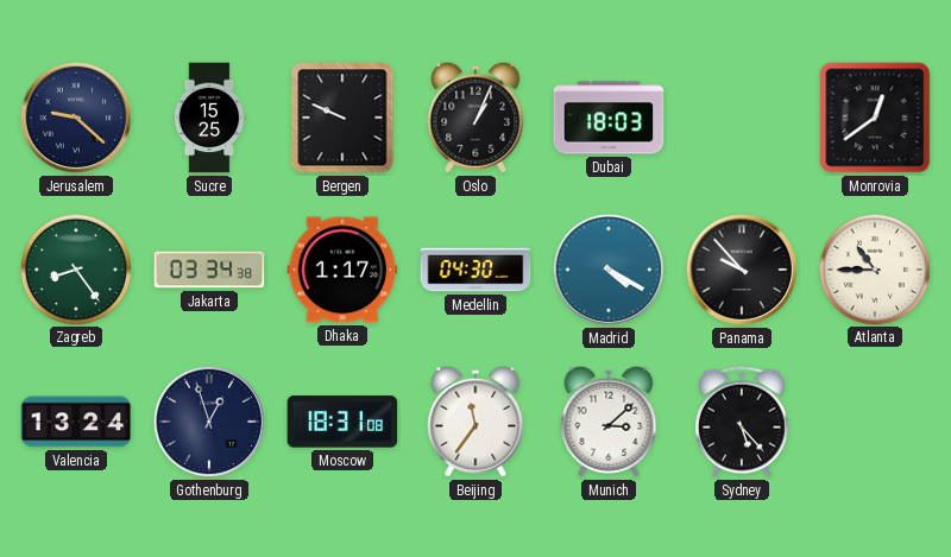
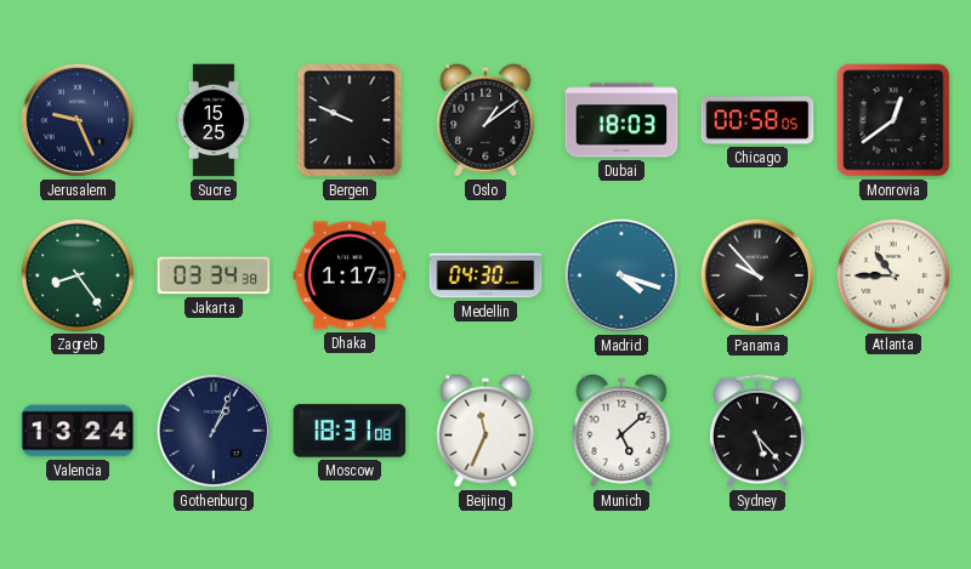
Jerusalem: 9:22 -> 9:26
Oslo: 1:04 -> 1:09
Chicago: none -> 00:58
Madrid: 4:20 -> 4:18
Gothenburg: 12:57 -> 1:04
Beijing: 11:36 -> 11:34
Munich: 3:08 -> 5:08
